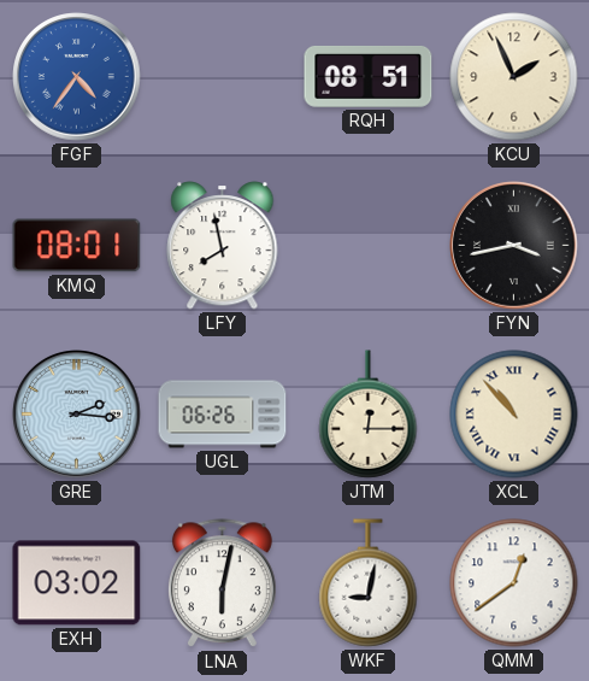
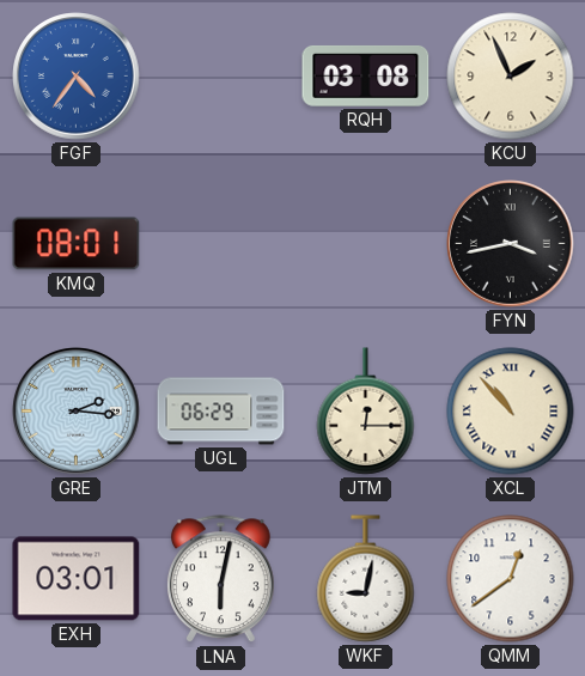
RQH: 08:51 -> 03:08
LFY: 7:58 -> none
UGL: 06:26 -> 06:29
EXH: 03:02 -> 03:01
